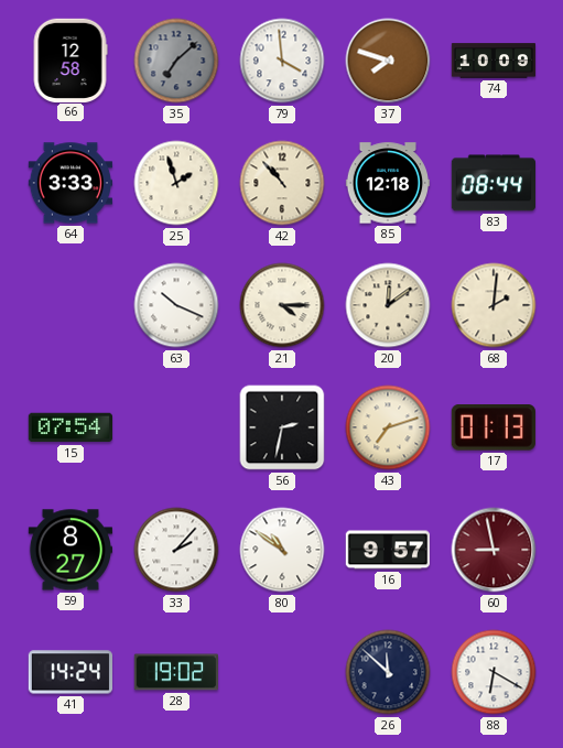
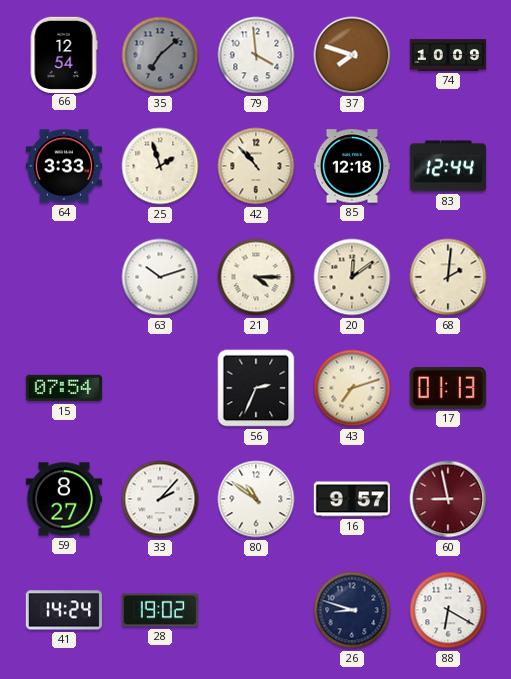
66: 12:58 -> 12:54
83: 08:44 -> 12:44
63: 10:19 -> 10:12
56: 2:32 -> 2:34
26: 11:52 -> 8:48
